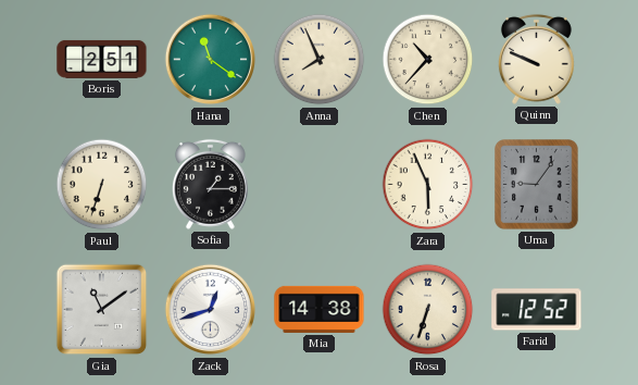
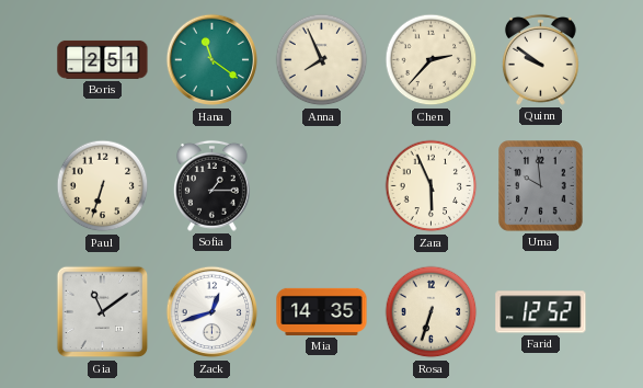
Chen: 10:37 -> 2:37
Quinn: 9:49 -> 9:51
Uma: 9:06 -> 9:59
Mia: 14:38 -> 14:35
